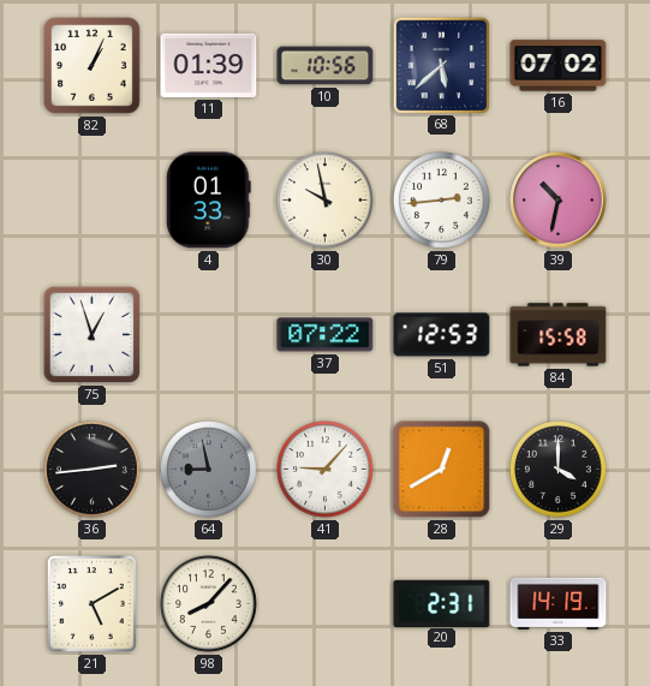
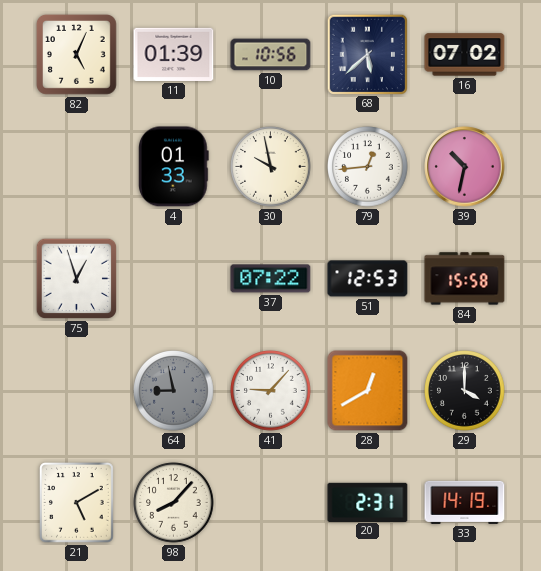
82: 1:04 -> 5:04
79: 2:44 -> 12:44
36: 2:44 -> none
